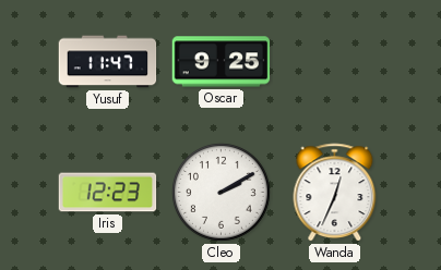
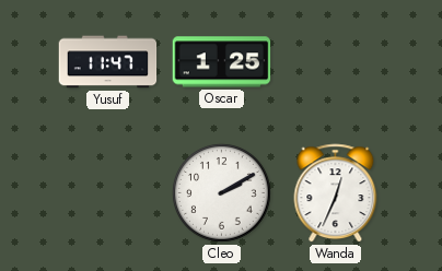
Oscar: 9:25 -> 1:25
Iris: 12:23 -> none
